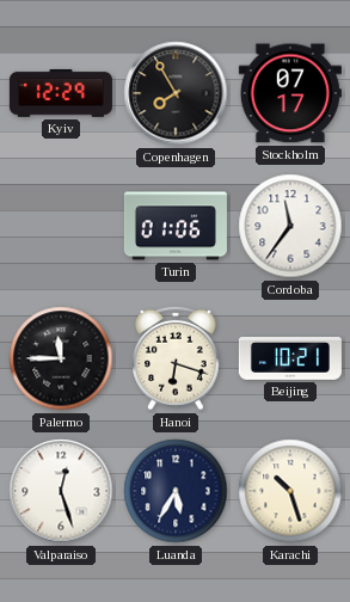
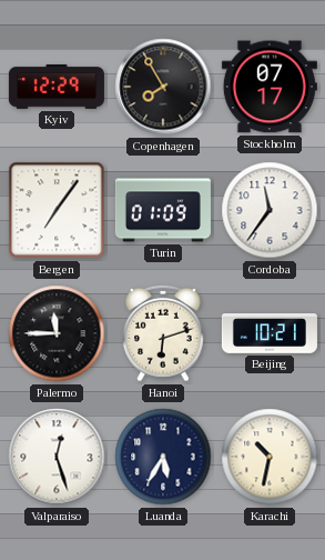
Bergen: none -> 7:06
Turin: 01:06 -> 01:09
Hanoi: 6:18 -> 6:12
Karachi: 10:27 -> 10:32
